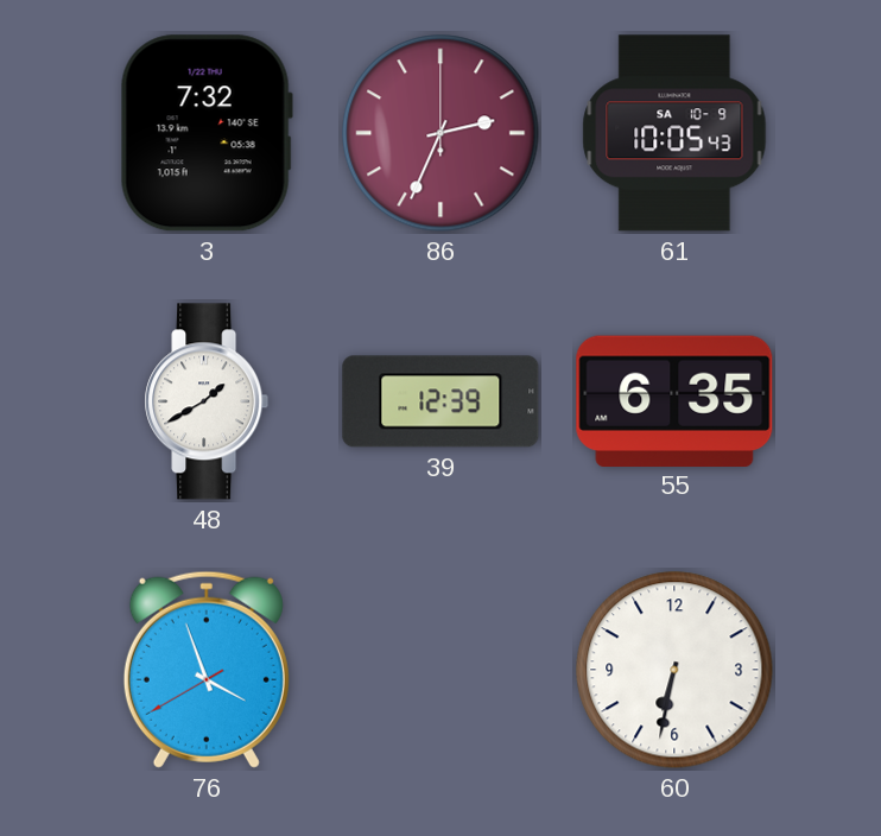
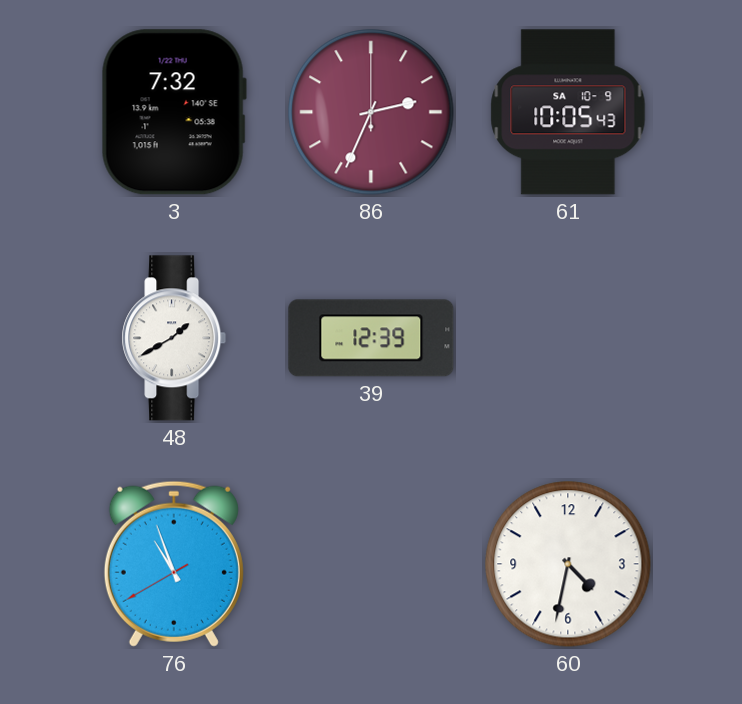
55: 6:35 -> none
76: 3:56 -> 10:56
60: 6:32 -> 4:32
